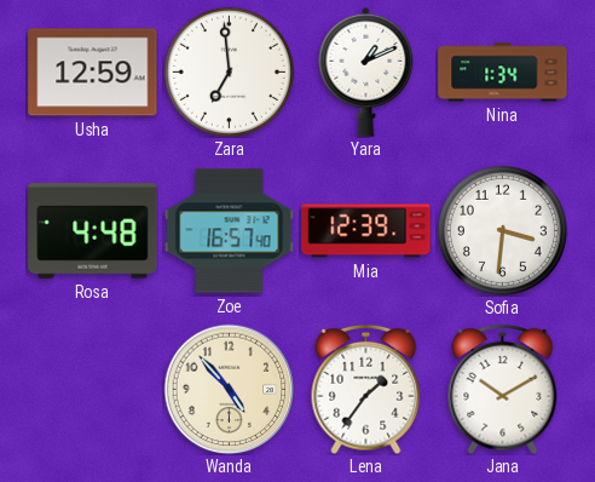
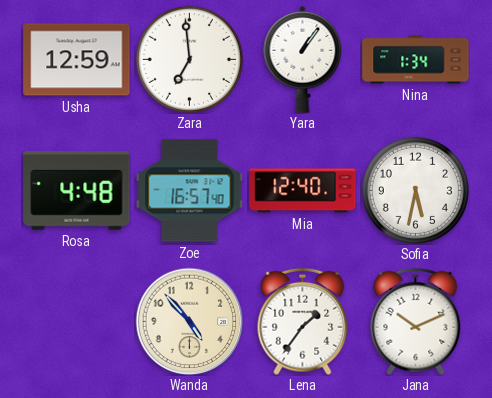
Yara: 1:11 -> 1:06
Mia: 12:39 -> 12:40
Sofia: 3:31 -> 5:32
Jana: 10:10 -> 10:11
